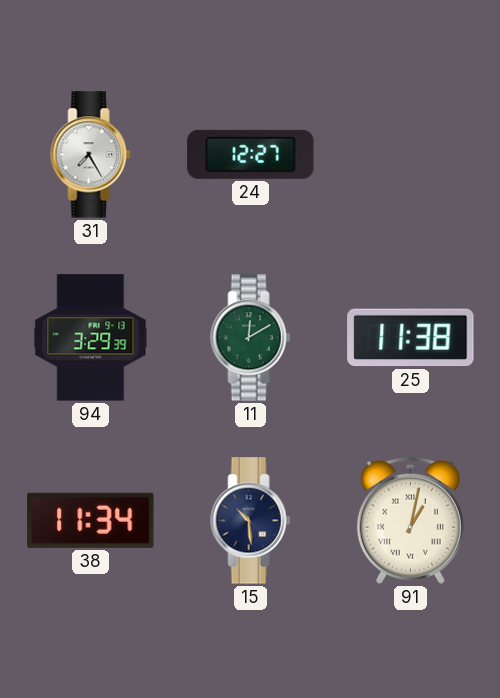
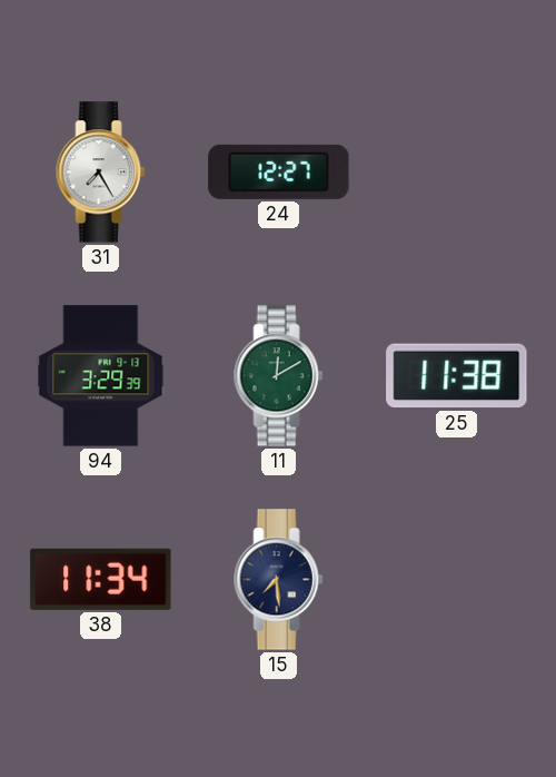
15: 10:29 -> 7:29
91: 1:02 -> none
